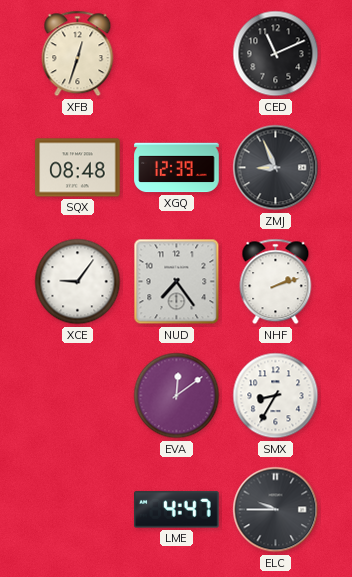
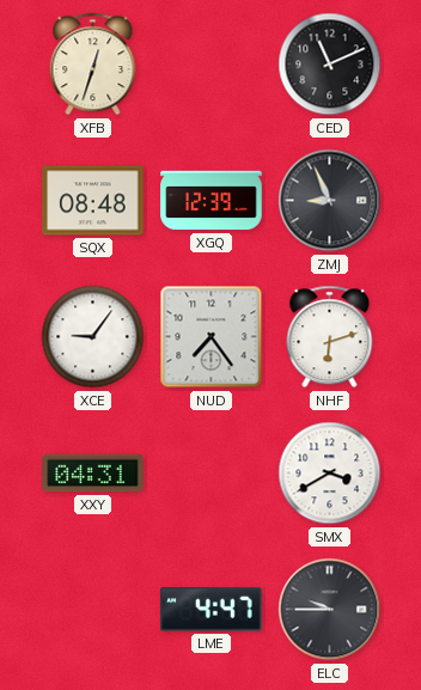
NHF: 2:12 -> 6:12
XXY: none -> 04:31
EVA: 12:09 -> none
SMX: 8:35 -> 3:40
